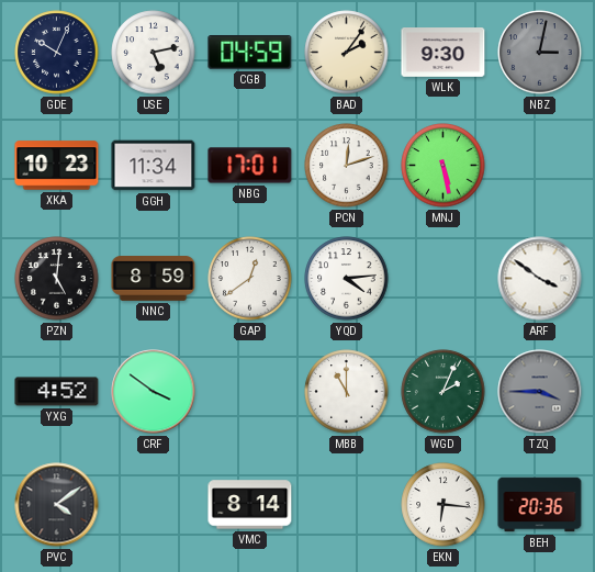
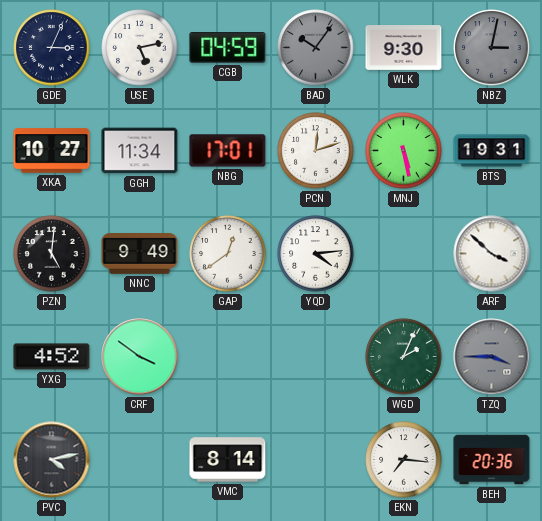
GDE: 10:04 -> 3:04
BAD: 2:06 -> 10:06
BAD dial: cream -> grey
XKA: 10:23 -> 10:27
BTS: none -> 19:31
NNC: 8:59 -> 9:49
ARF: 3:51 -> 3:52
MBB: 11:00 -> none
PVC: 4:09 -> 4:13
EKN: 6:16 -> 7:16
